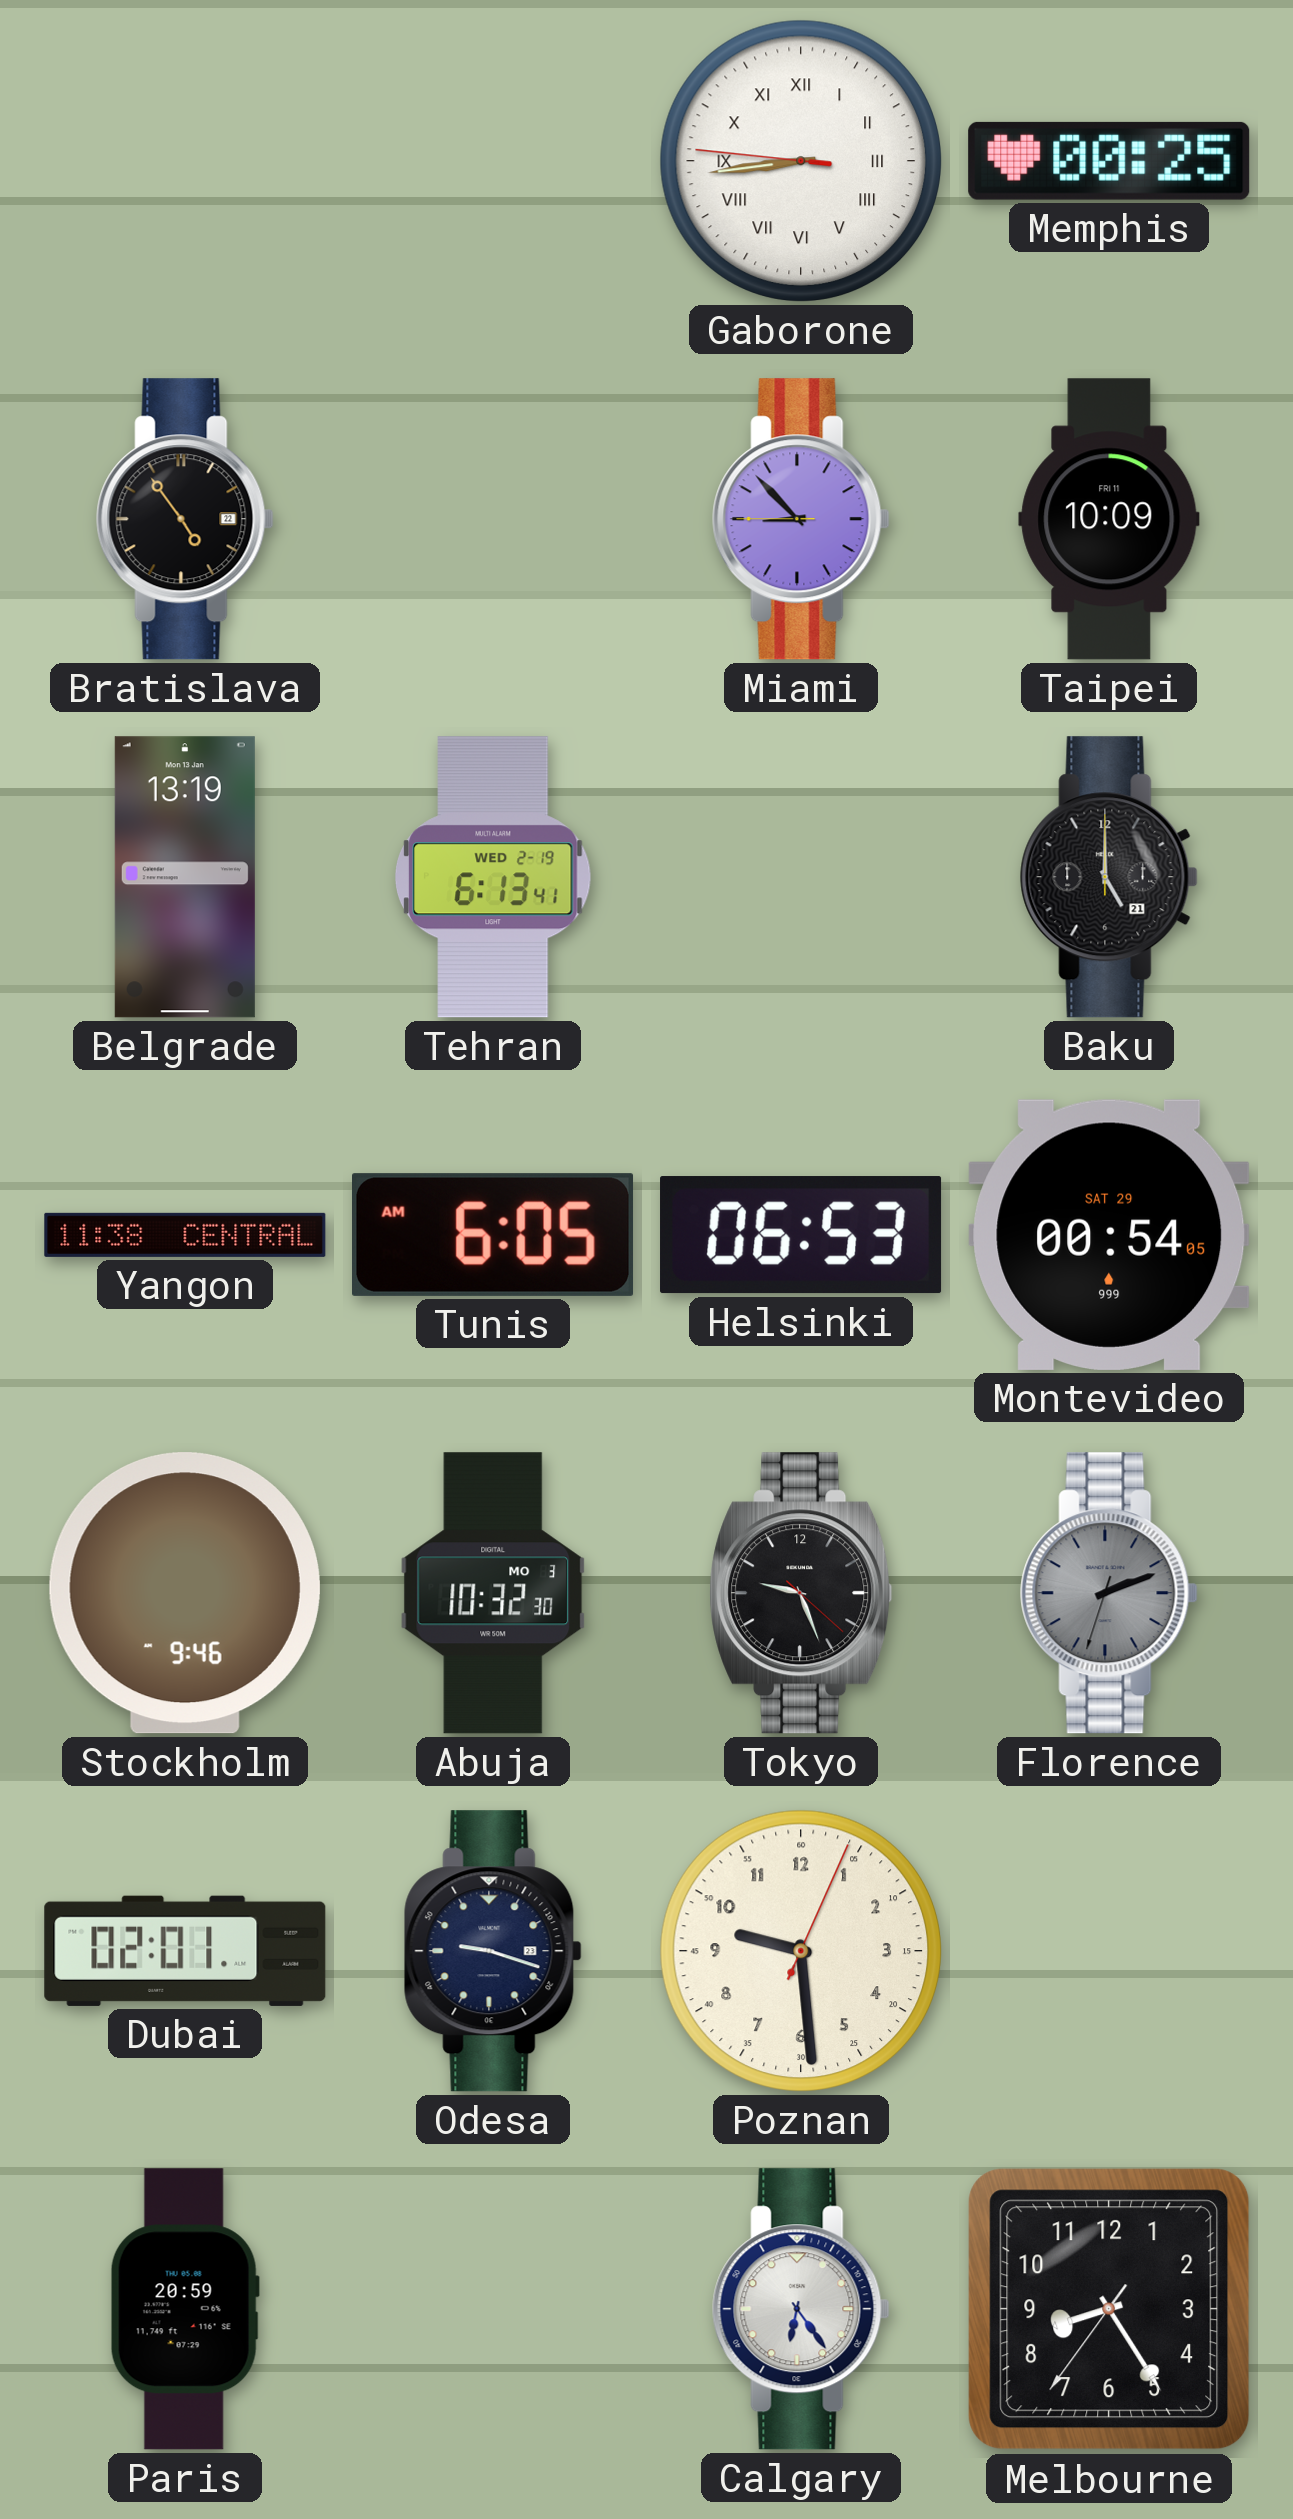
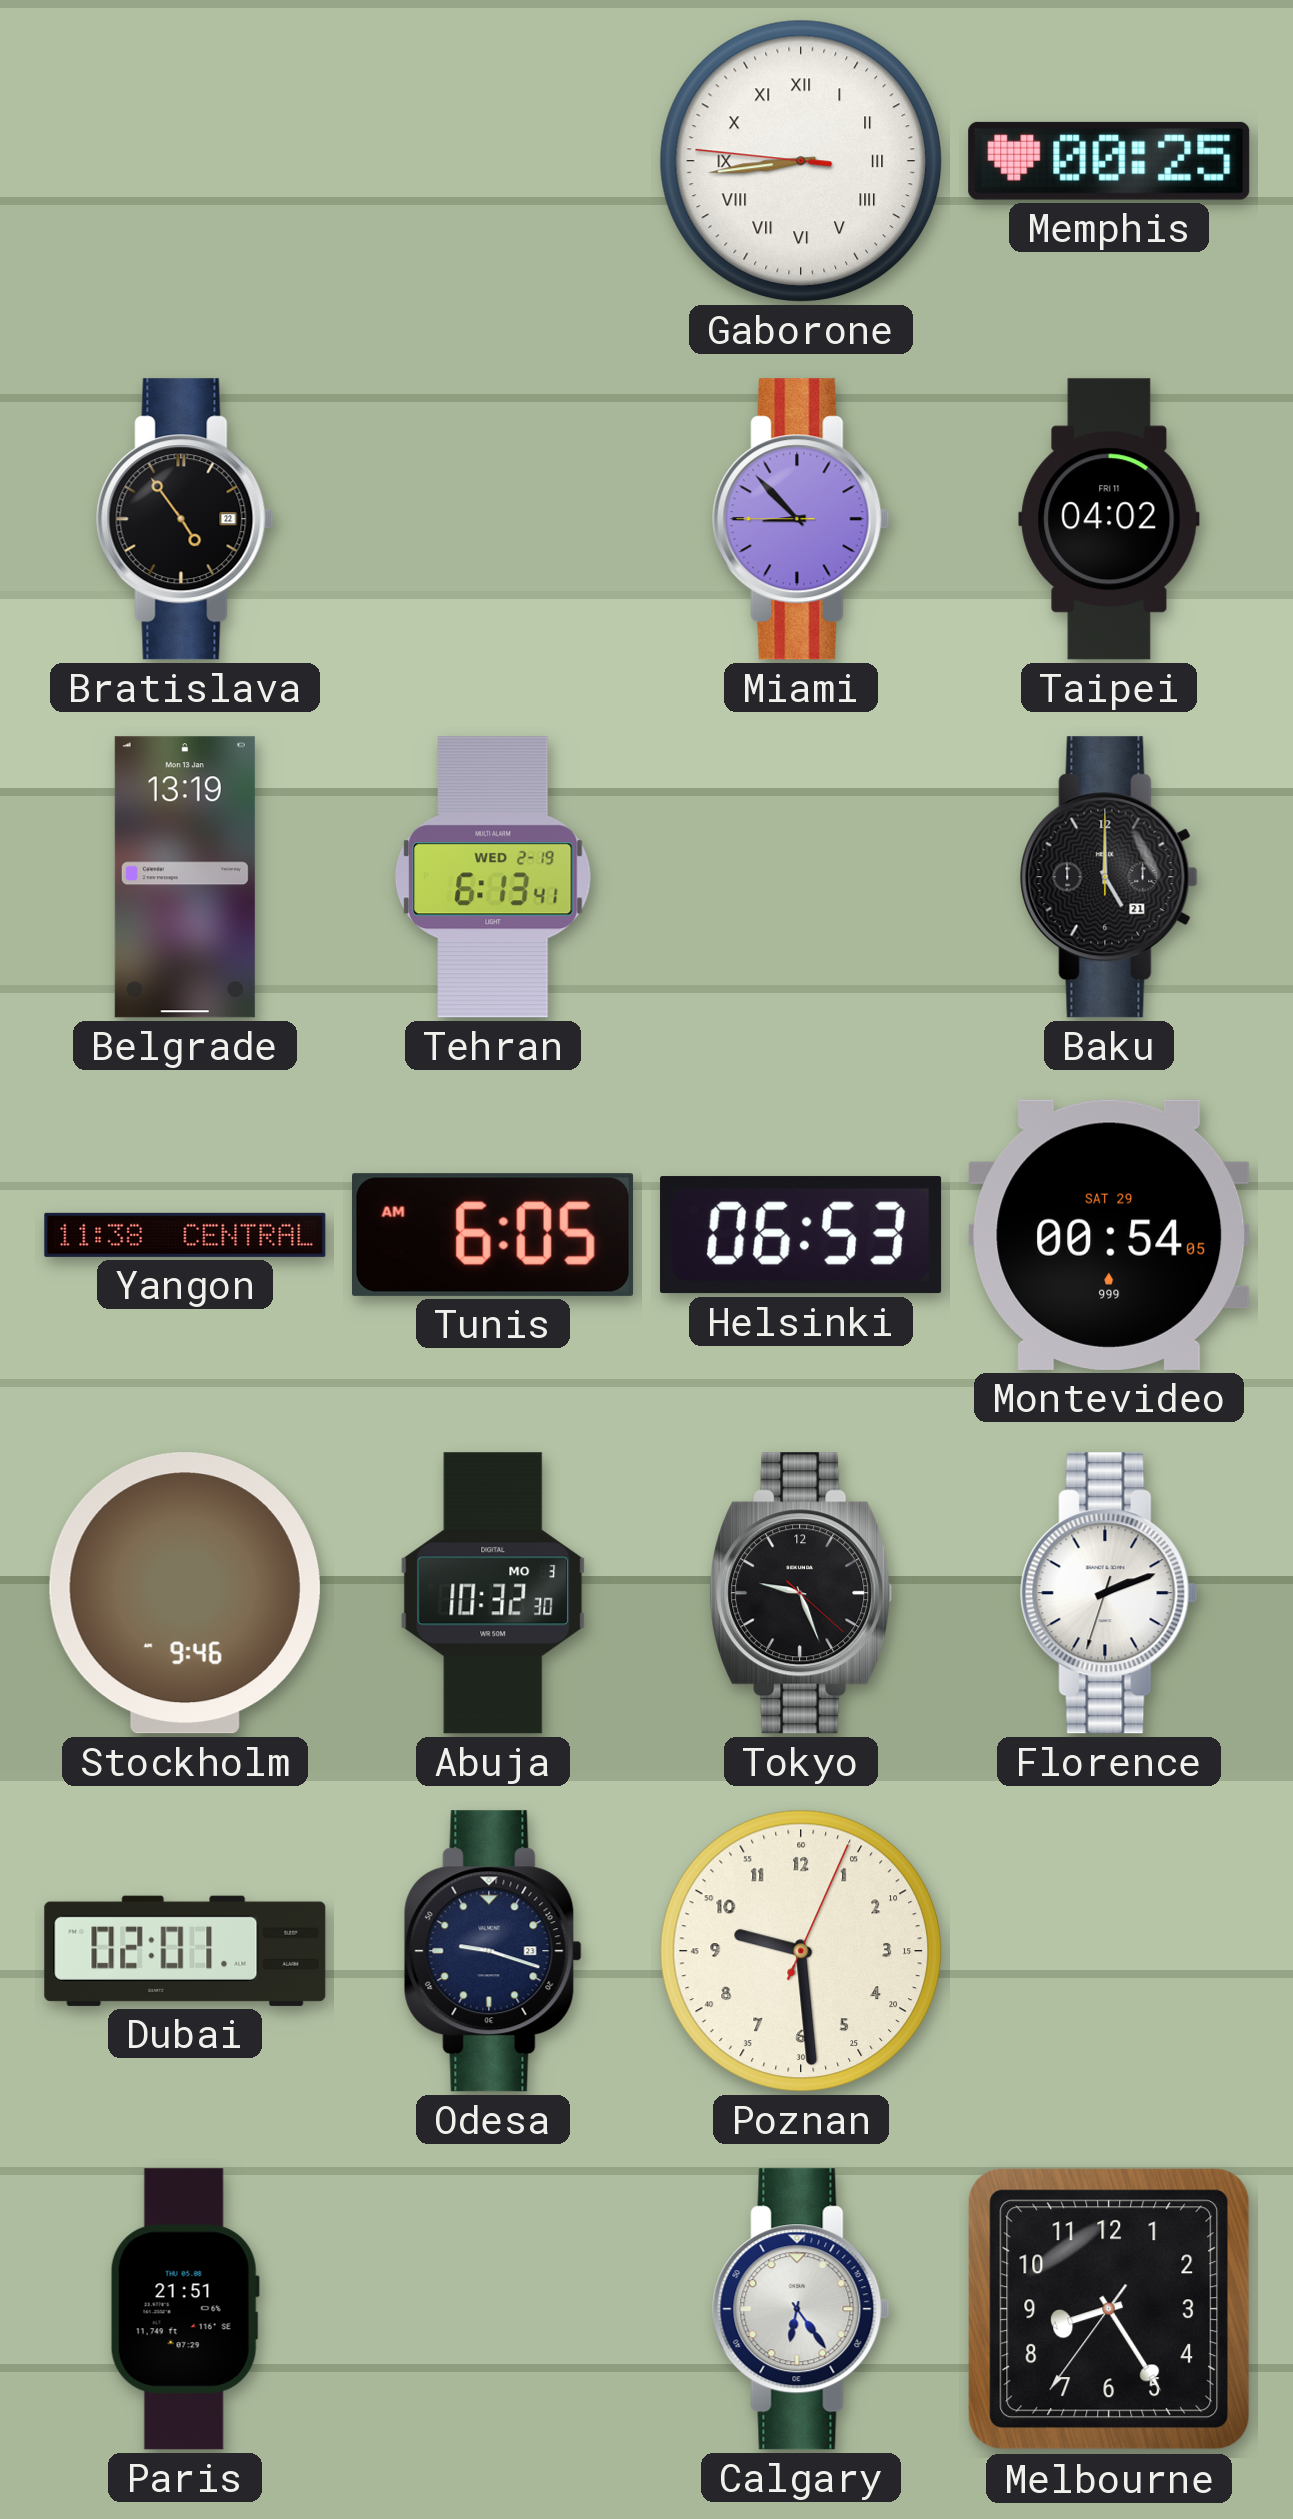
Taipei: 10:09 -> 04:02
Florence dial: grey -> white
Paris: 20:59 -> 21:51
